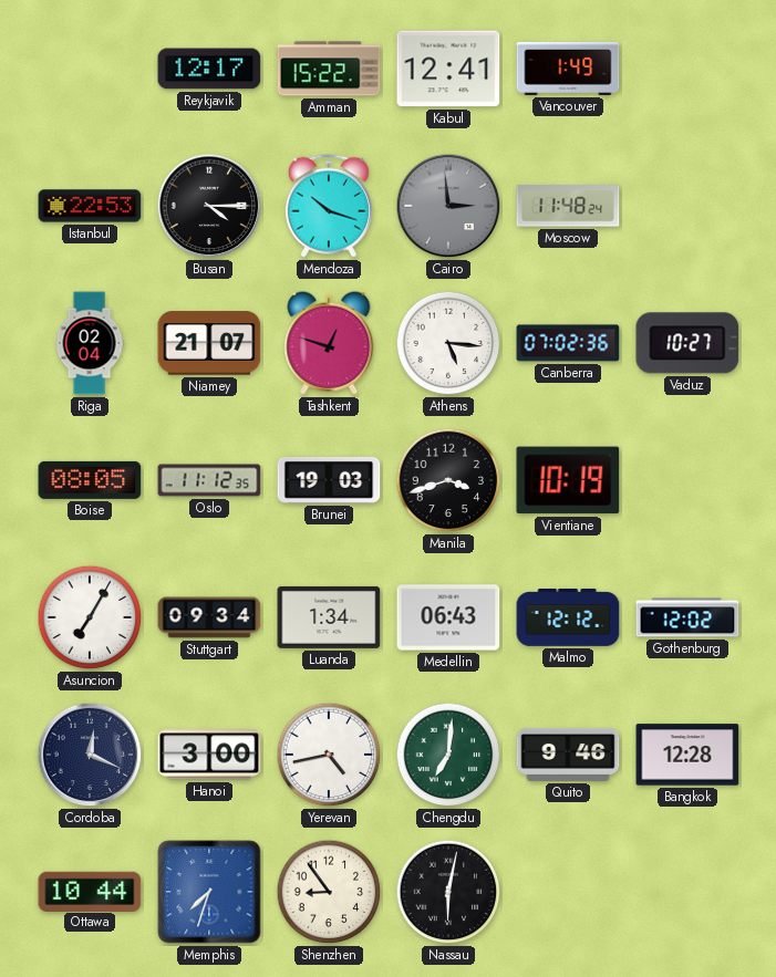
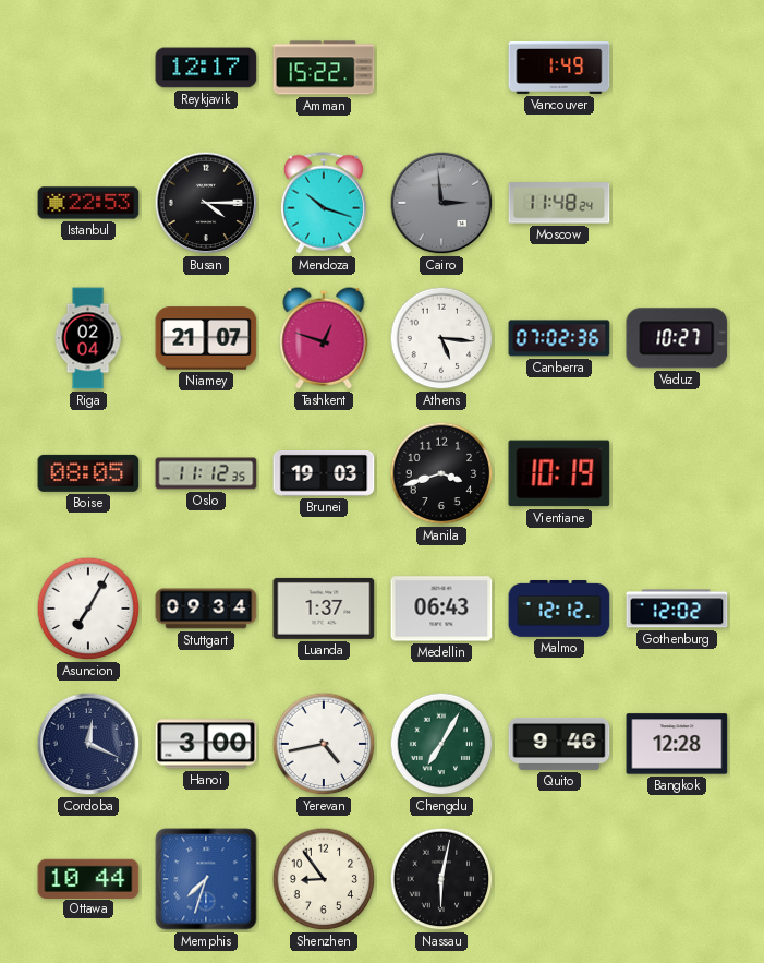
Kabul: 12:41 -> none
Luanda: 1:34 -> 1:37
Chengdu: 7:01 -> 7:05
